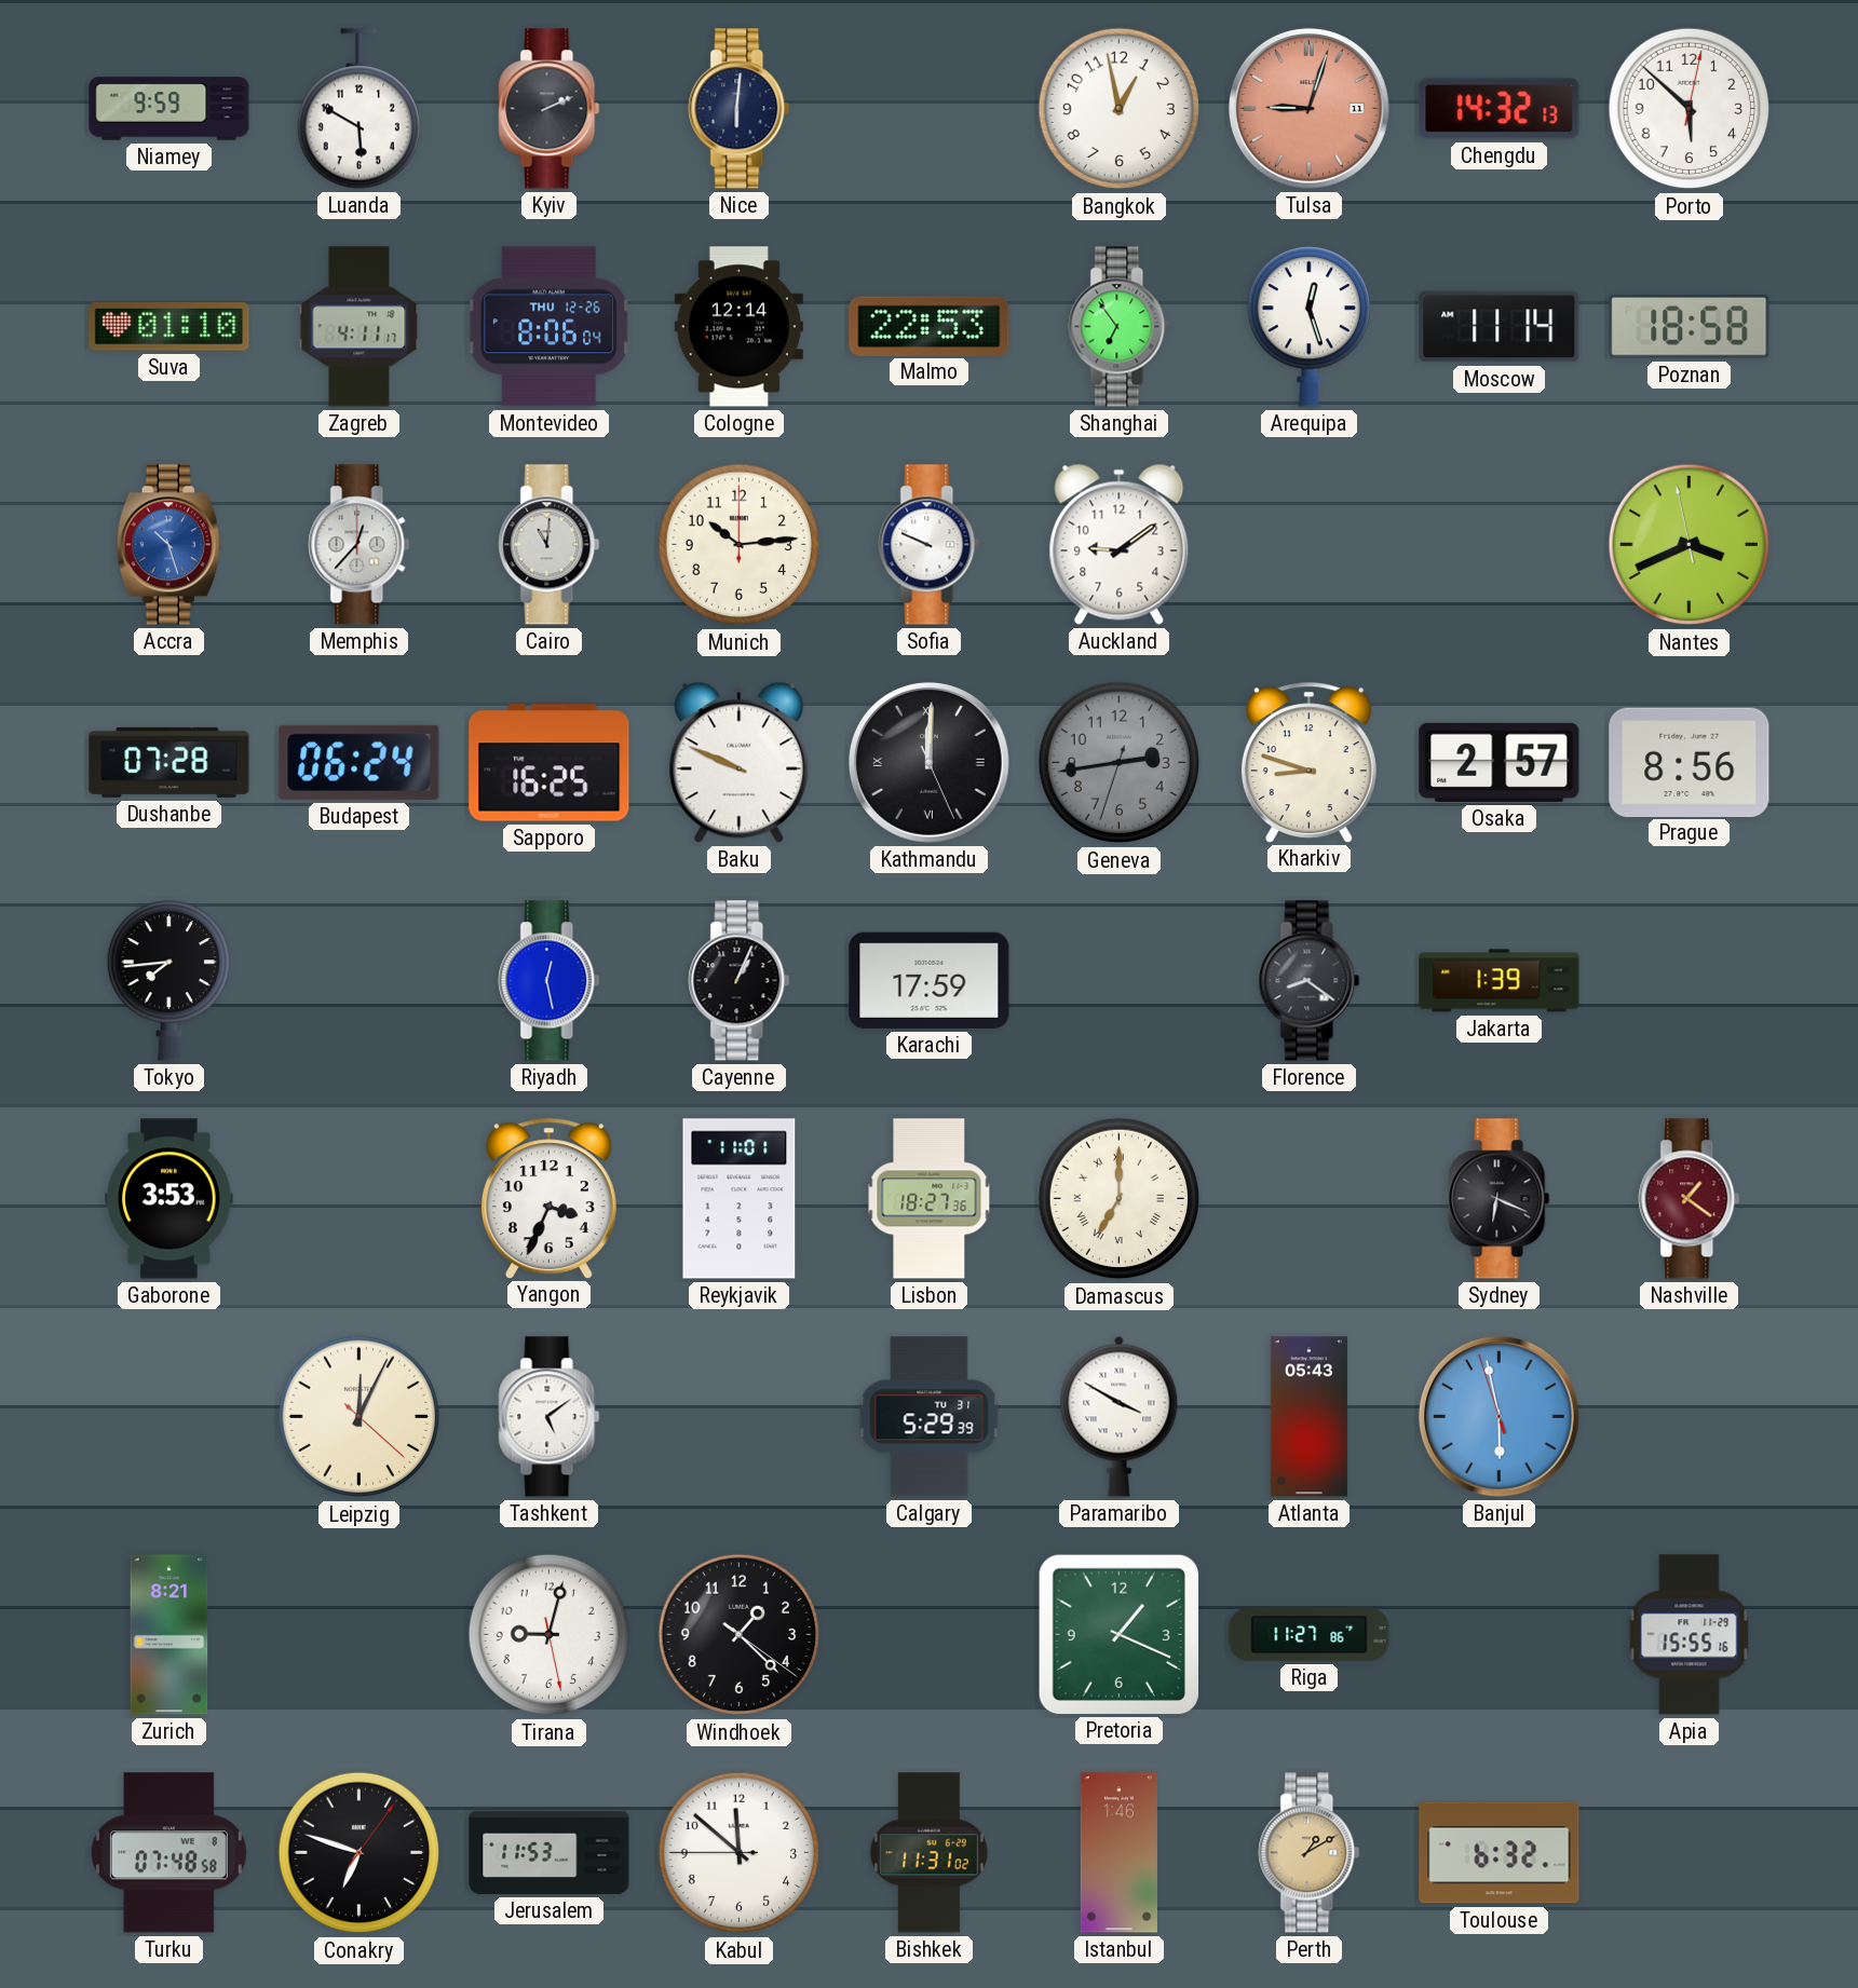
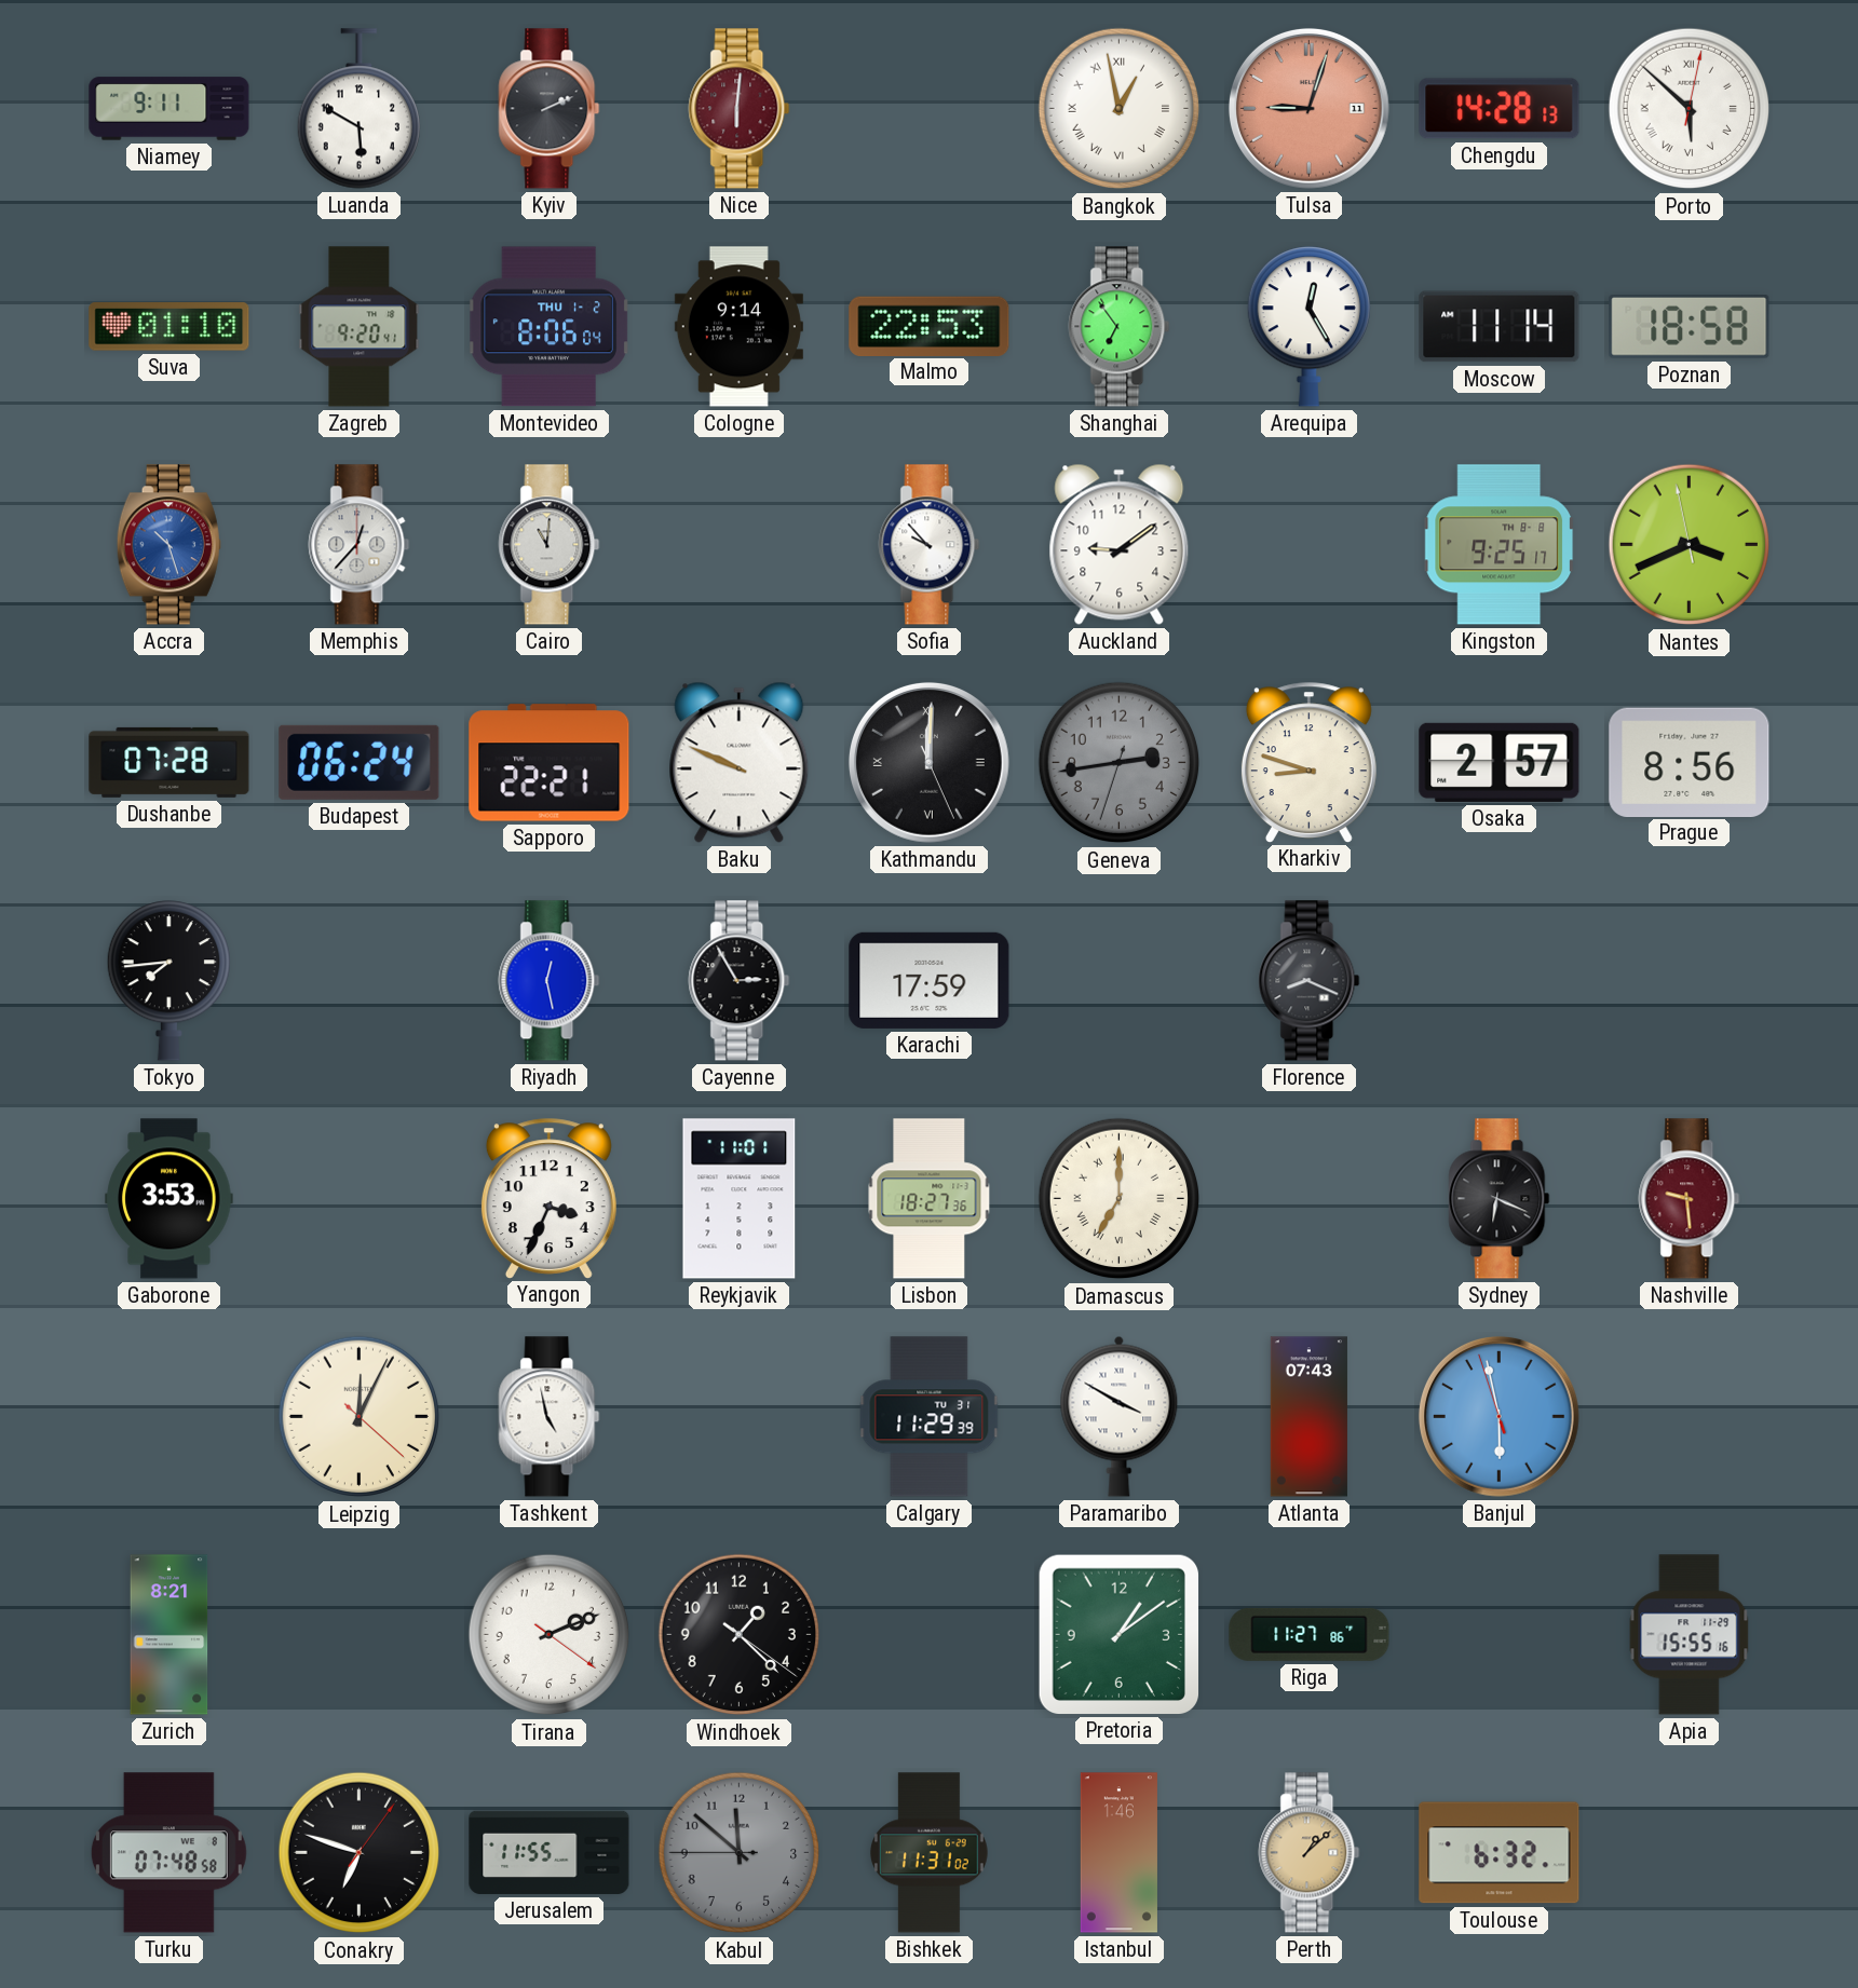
Niamey: 9:59 -> 9:11
Nice dial: navy -> burgundy
Bangkok numerals: Arabic -> Roman
Chengdu: 14:32 -> 14:28
Porto numerals: Arabic -> Roman
Zagreb: 4:11 -> 9:20
Montevideo date: THU 12-26 -> THU 1-2
Cologne: 12:14 -> 9:14
Arequipa: 12:27 -> 12:25
Munich: 10:14 -> none
Sofia: 9:49 -> 9:53
Kingston: none -> 9:25
Sapporo: 16:25 -> 22:21
Cayenne: 1:04 -> 2:55
Florence: 8:21 -> 8:19
Jakarta: 1:39 -> none
Nashville: 1:21 -> 9:29
Tashkent: 5:09 -> 4:58
Calgary: 5:29 -> 11:29
Atlanta: 05:43 -> 07:43
Tirana: 9:02 -> 2:11
Pretoria: 1:19 -> 1:09
Jerusalem: 11:53 -> 11:55
Kabul dial: white -> grey
Perth: 1:10 -> 1:08
